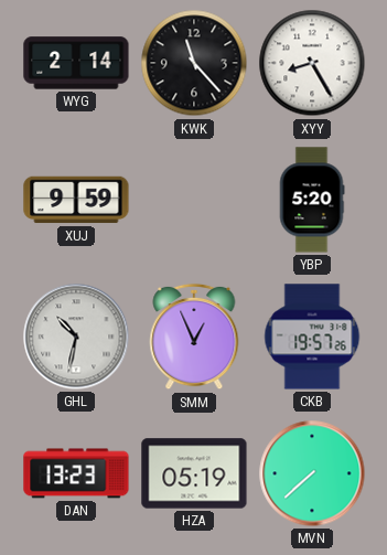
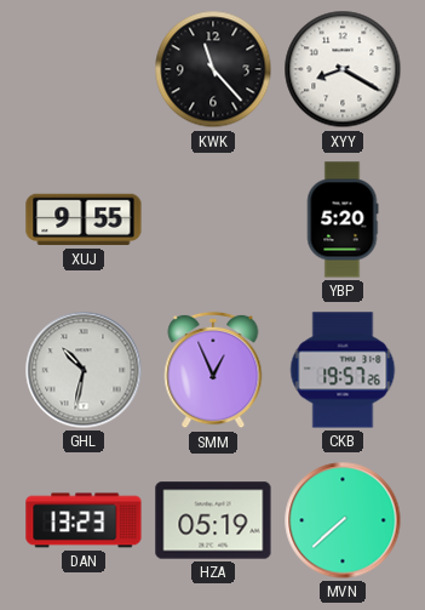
WYG: 2:14 -> none
XYY: 8:25 -> 8:20
XUJ: 9:59 -> 9:55
